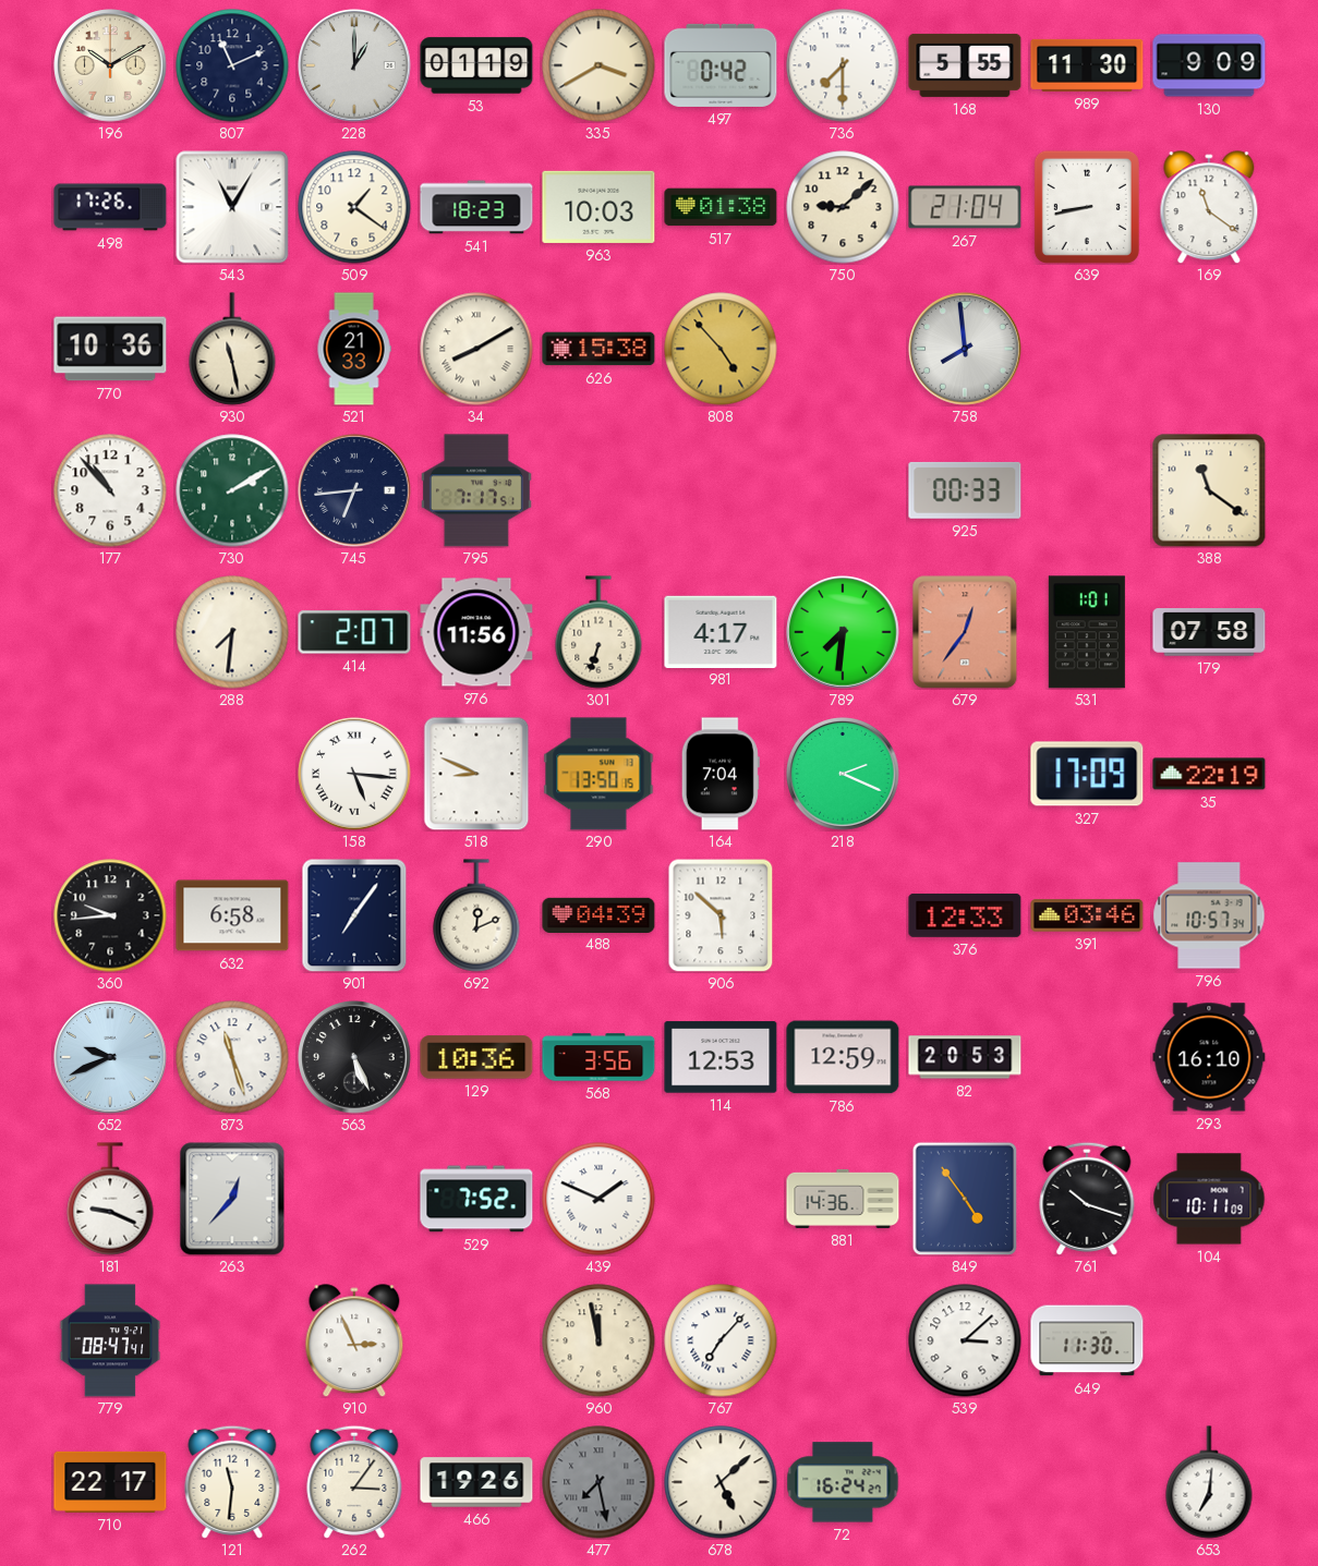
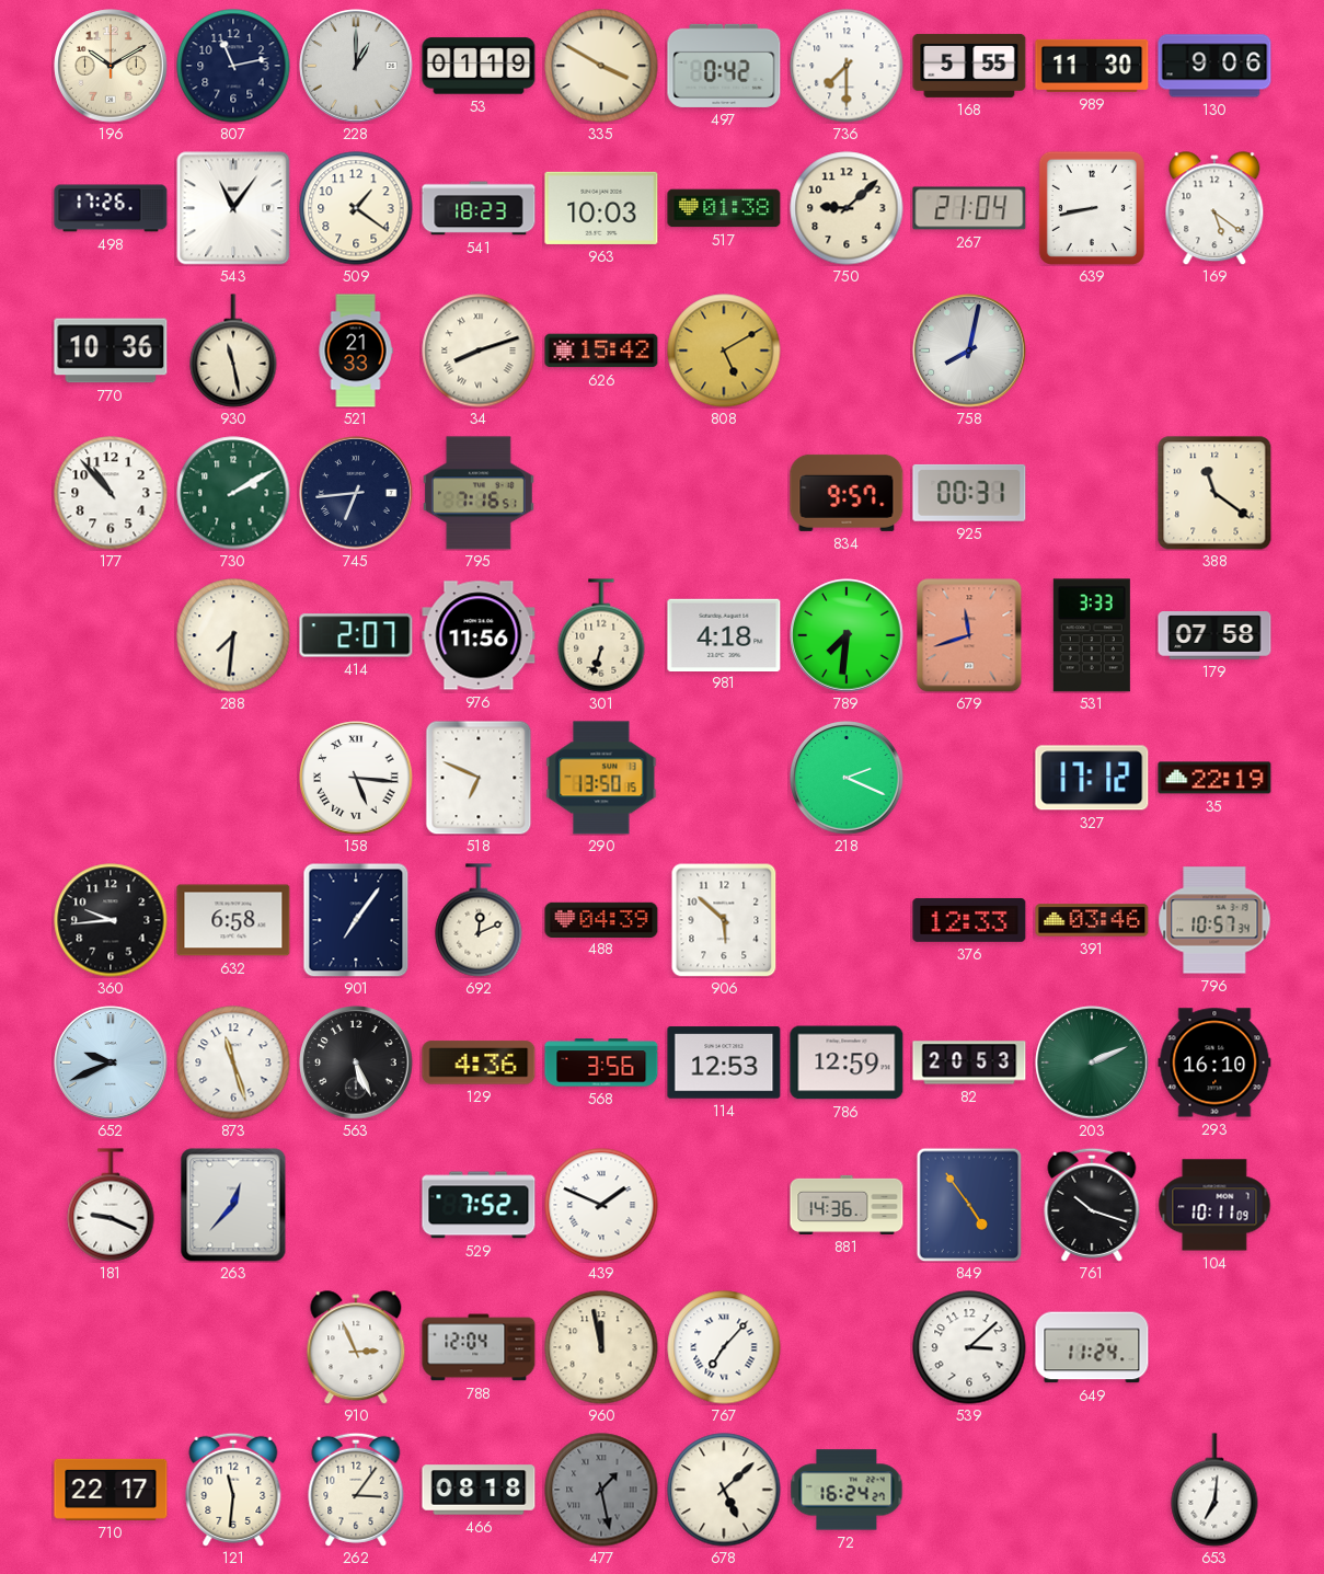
807: 11:11 -> 11:13
335: 3:40 -> 3:50
130: 9:09 -> 9:06
543: 11:05 -> 11:06
169: 11:21 -> 5:21
34: 8:10 -> 8:12
626: 15:38 -> 15:42
808: 4:53 -> 5:10
758: 7:59 -> 8:02
795: 7:17 -> 7:16
834: none -> 9:57
925: 00:33 -> 00:31
981: 4:17 -> 4:18
679: 12:36 -> 11:42
531: 1:01 -> 3:33
518: 8:49 -> 6:49
164: 7:04 -> none
327: 17:09 -> 17:12
129: 10:36 -> 4:36
203: none -> 2:11
779: 08:47 -> none
788: none -> 12:04
649: 11:30 -> 11:24
466: 19:26 -> 08:18
477: 7:28 -> 1:28
